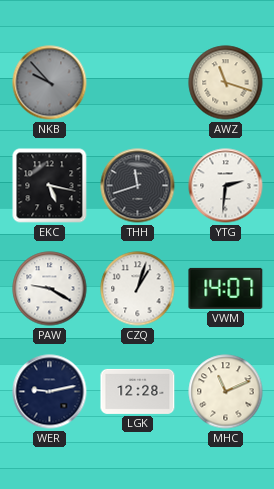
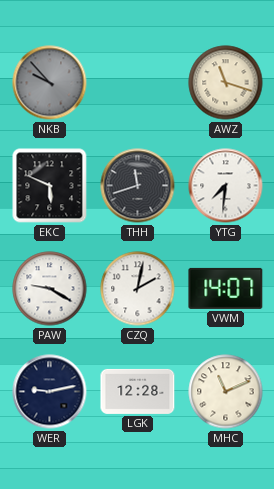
EKC: 5:17 -> 5:49
YTG: 2:31 -> 7:31
CZQ: 1:03 -> 2:02
